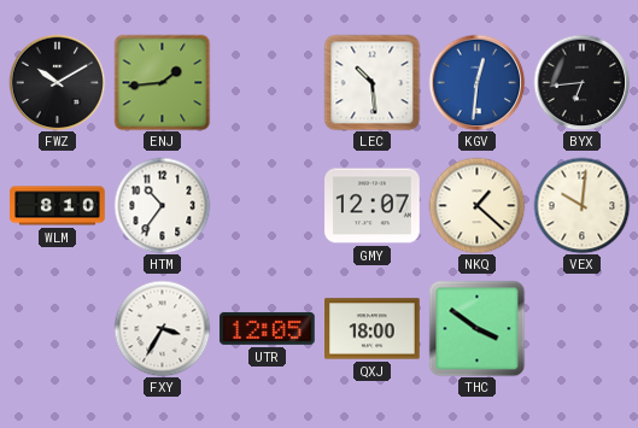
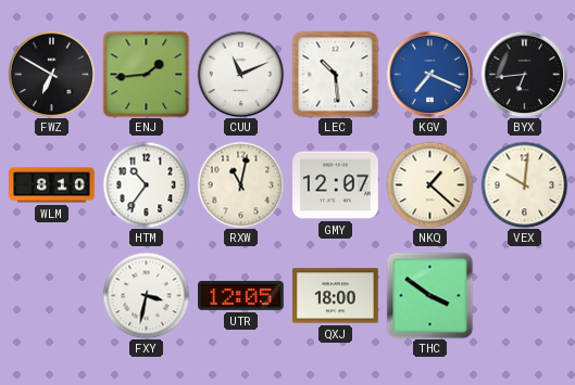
FWZ: 10:10 -> 6:50
CUU: none -> 11:11
KGV: 12:31 -> 7:19
RXW: none -> 11:02
FXY: 3:35 -> 3:32
